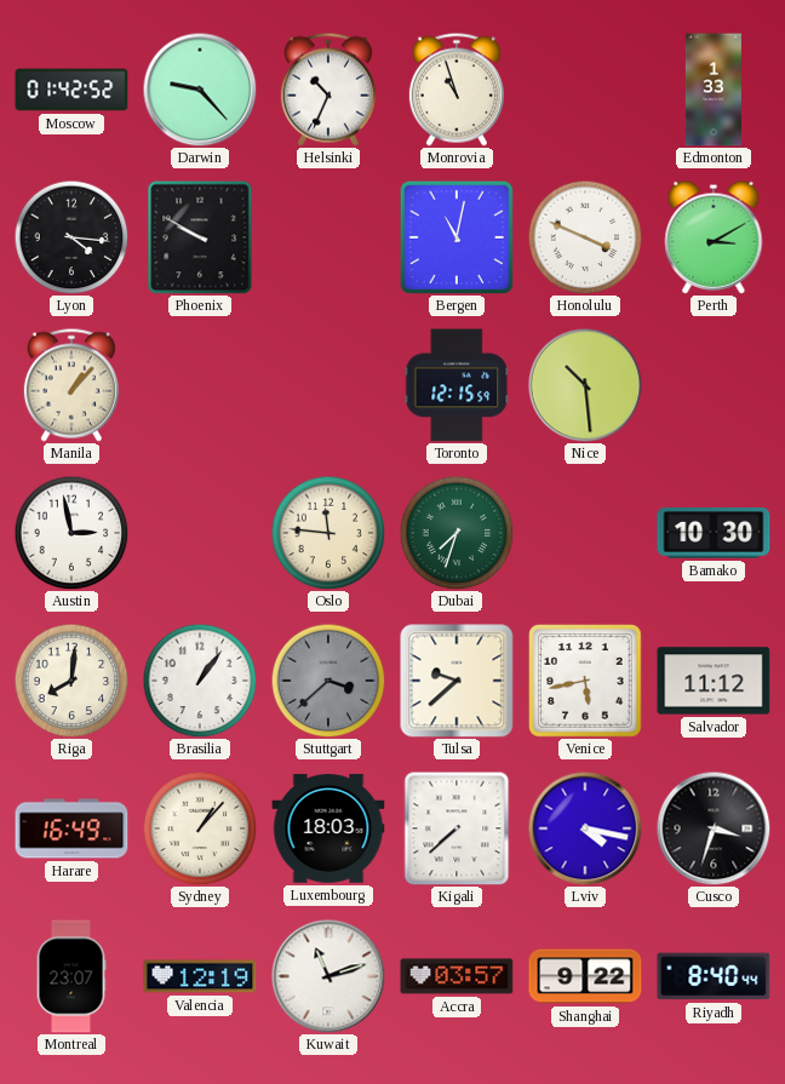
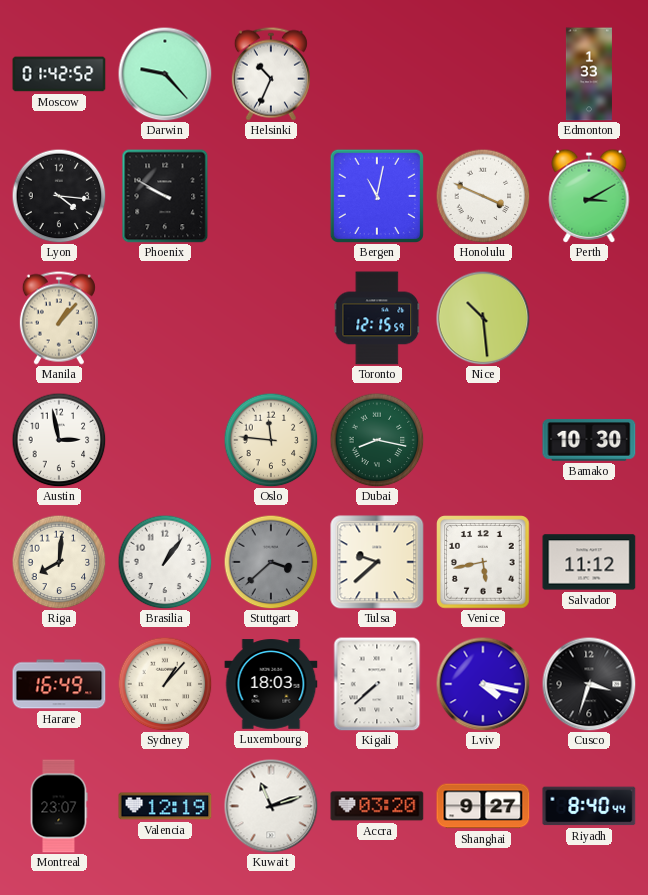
Monrovia: 10:57 -> none
Dubai: 7:33 -> 8:17
Accra: 03:57 -> 03:20
Shanghai: 9:22 -> 9:27
